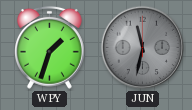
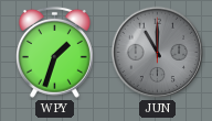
JUN: 11:32 -> 11:00
